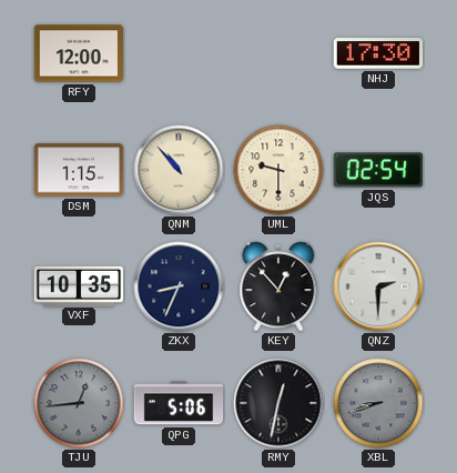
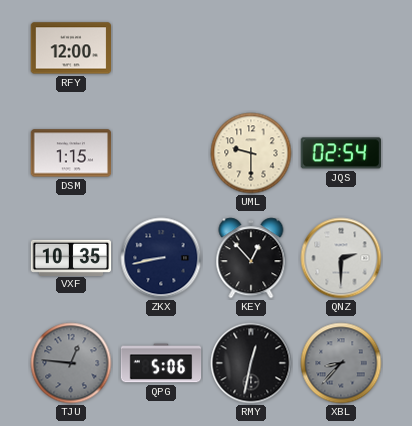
NHJ: 17:30 -> none
QNM: 10:53 -> none
ZKX: 8:34 -> 8:43
TJU: 12:44 -> 12:46
XBL: 8:42 -> 8:37
